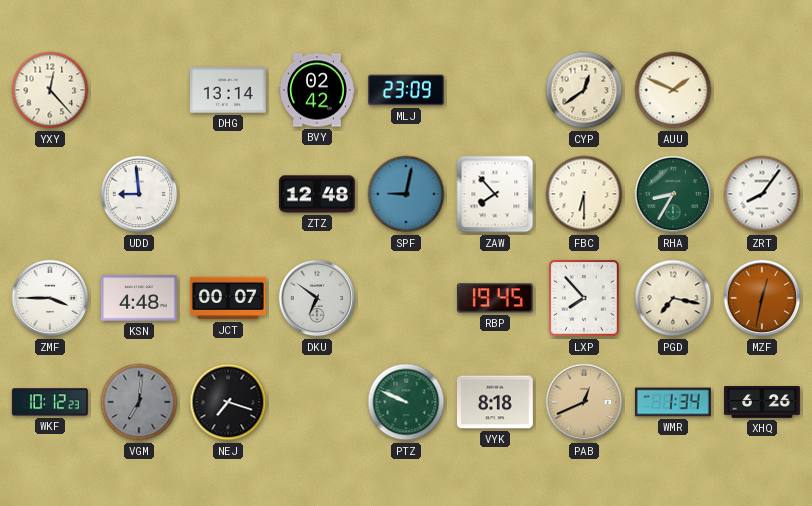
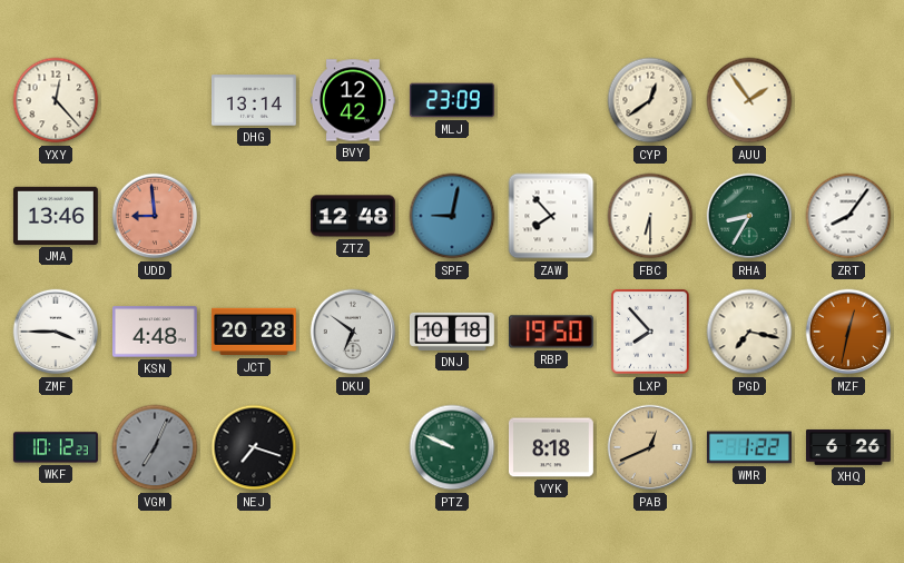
BVY: 02:42 -> 12:42
AUU: 1:49 -> 1:54
JMA: none -> 13:46
UDD dial: white -> salmon
JCT: 00:07 -> 20:28
DNJ: none -> 10:18
RBP: 19:45 -> 19:50
VGM: 7:01 -> 7:04
WMR: 1:34 -> 1:22
